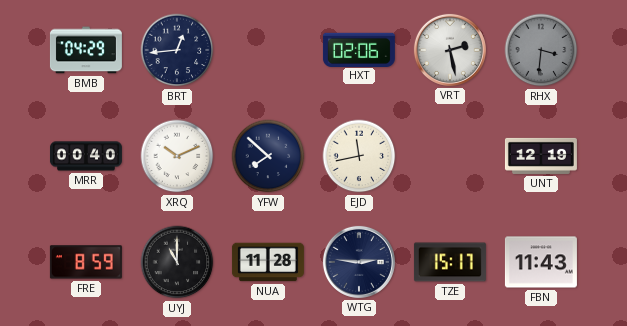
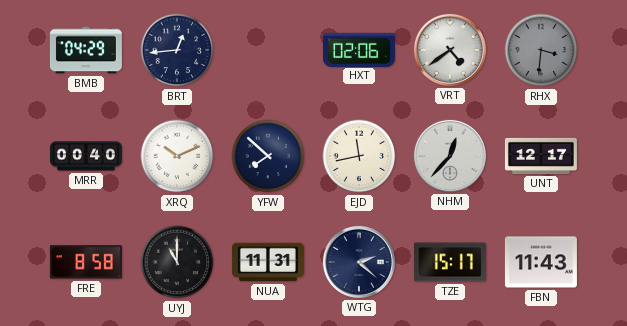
VRT: 2:28 -> 4:39
NHM: none -> 12:37
UNT: 12:19 -> 12:17
FRE: 8:59 -> 8:58
NUA: 11:28 -> 11:31
WTG: 2:46 -> 2:22
